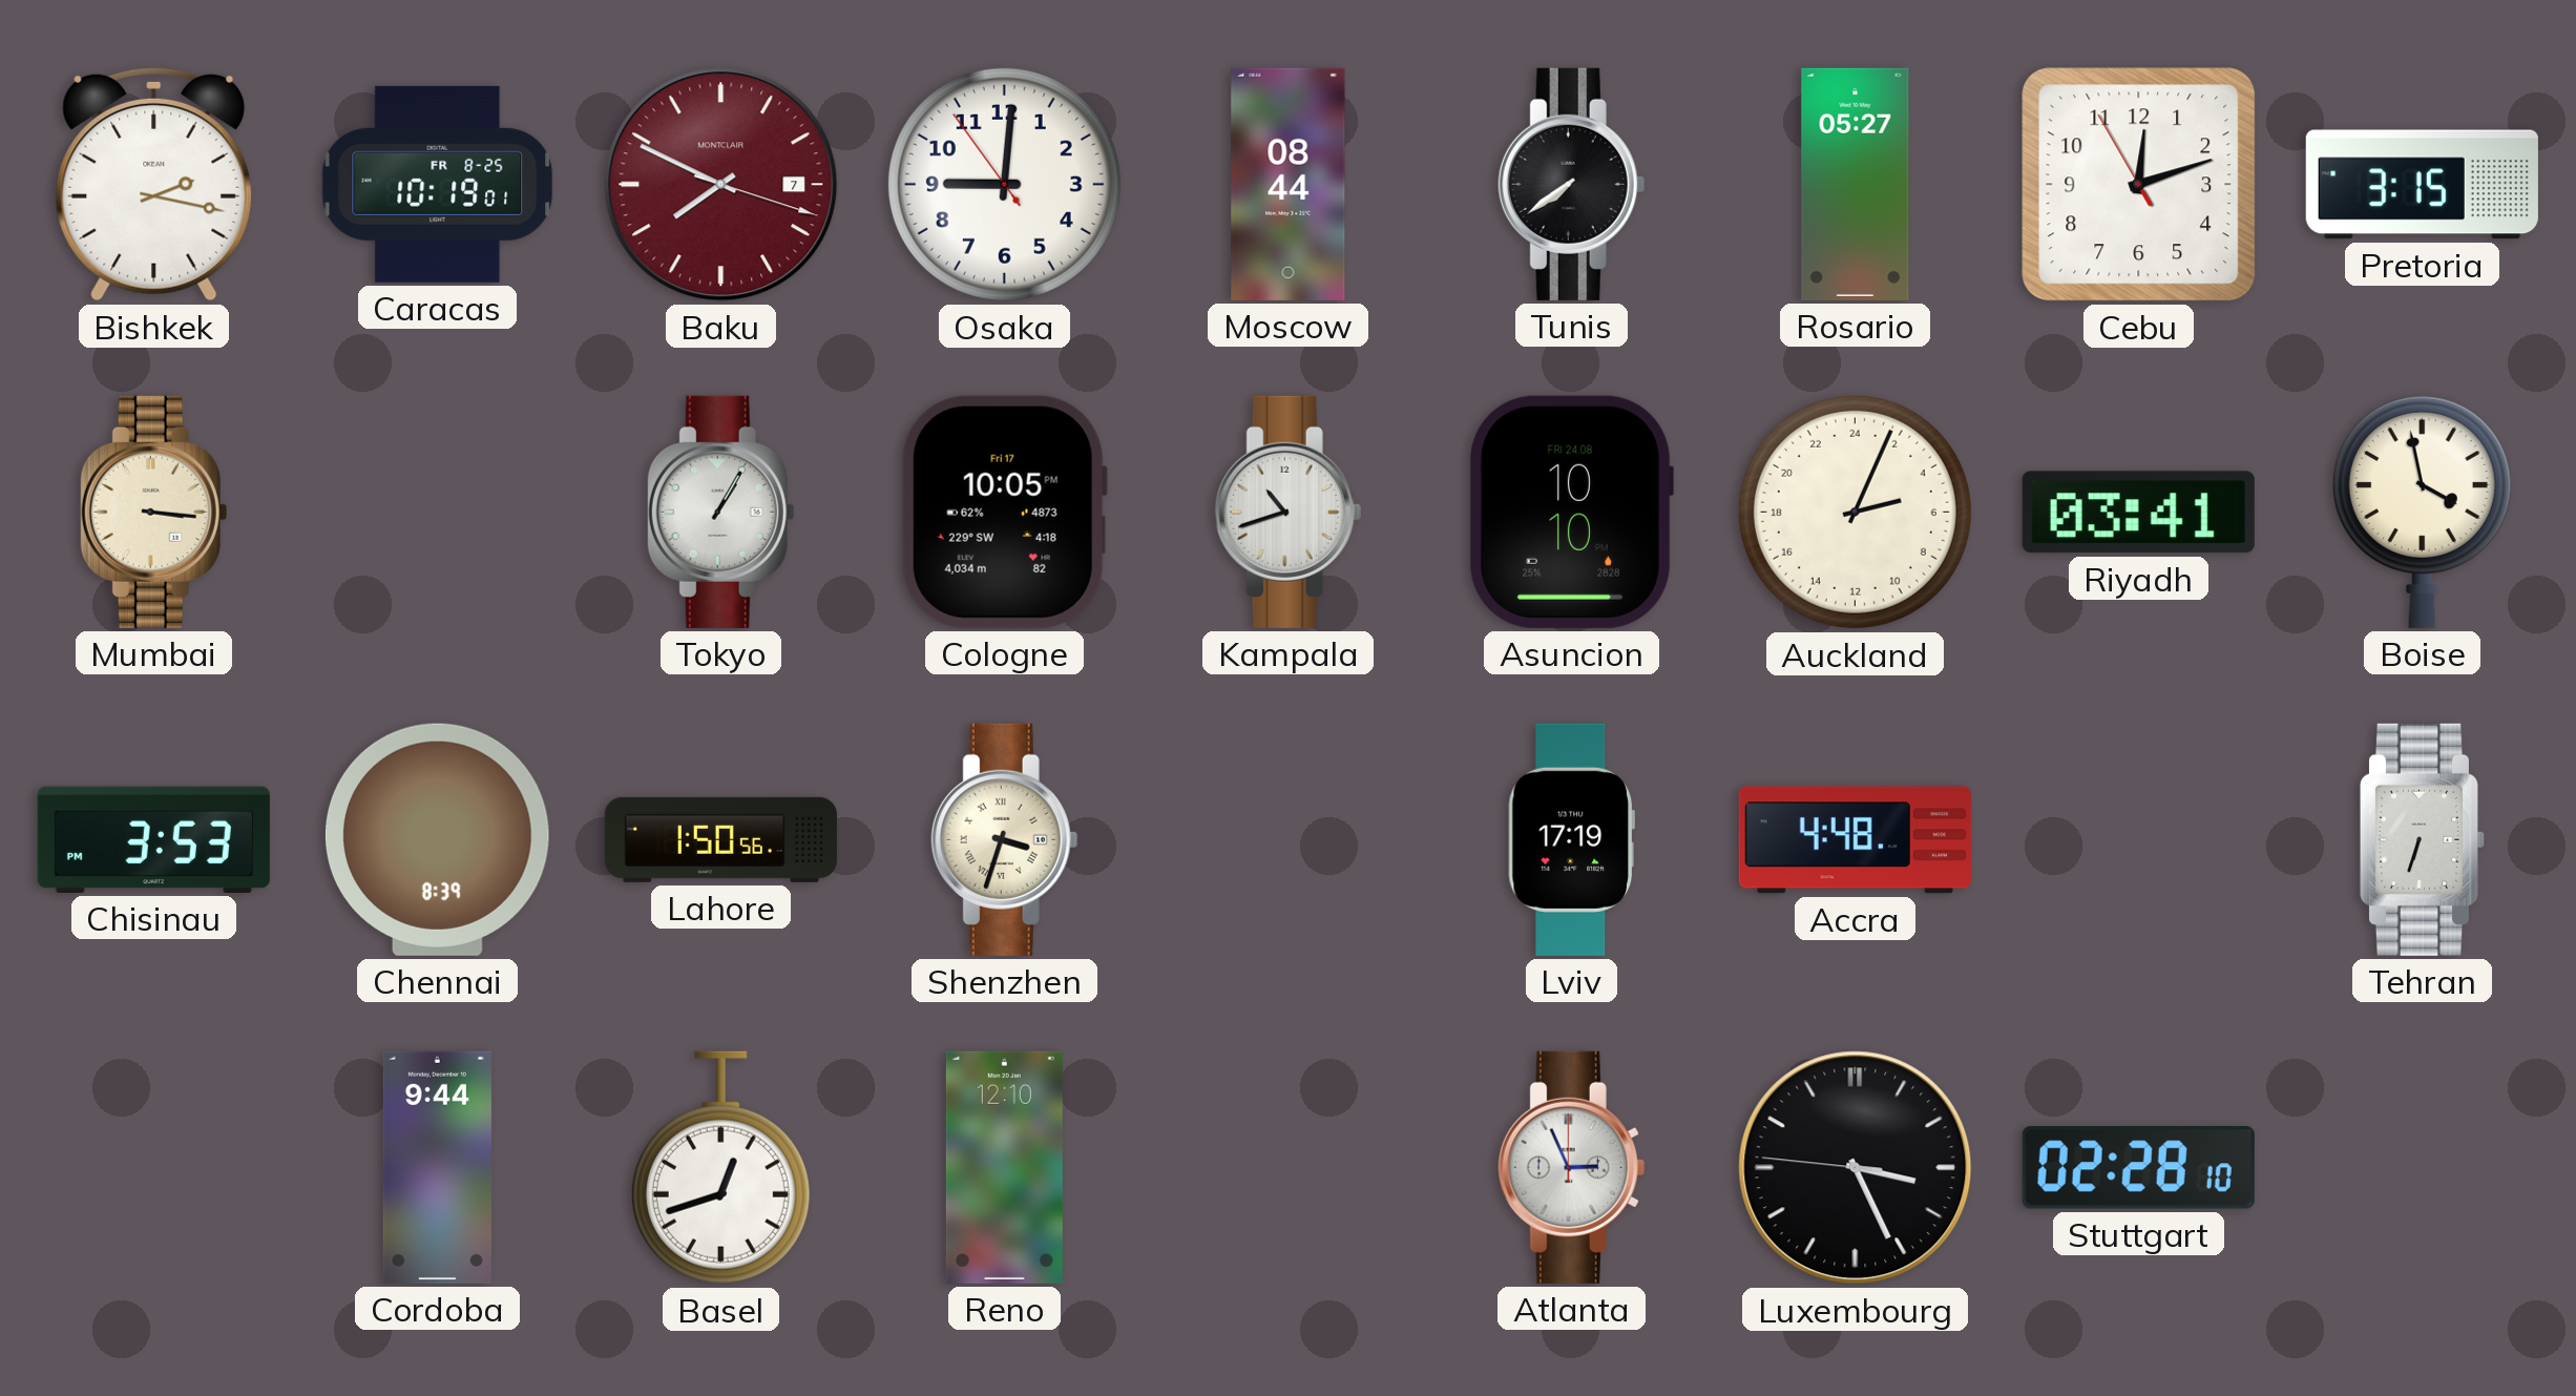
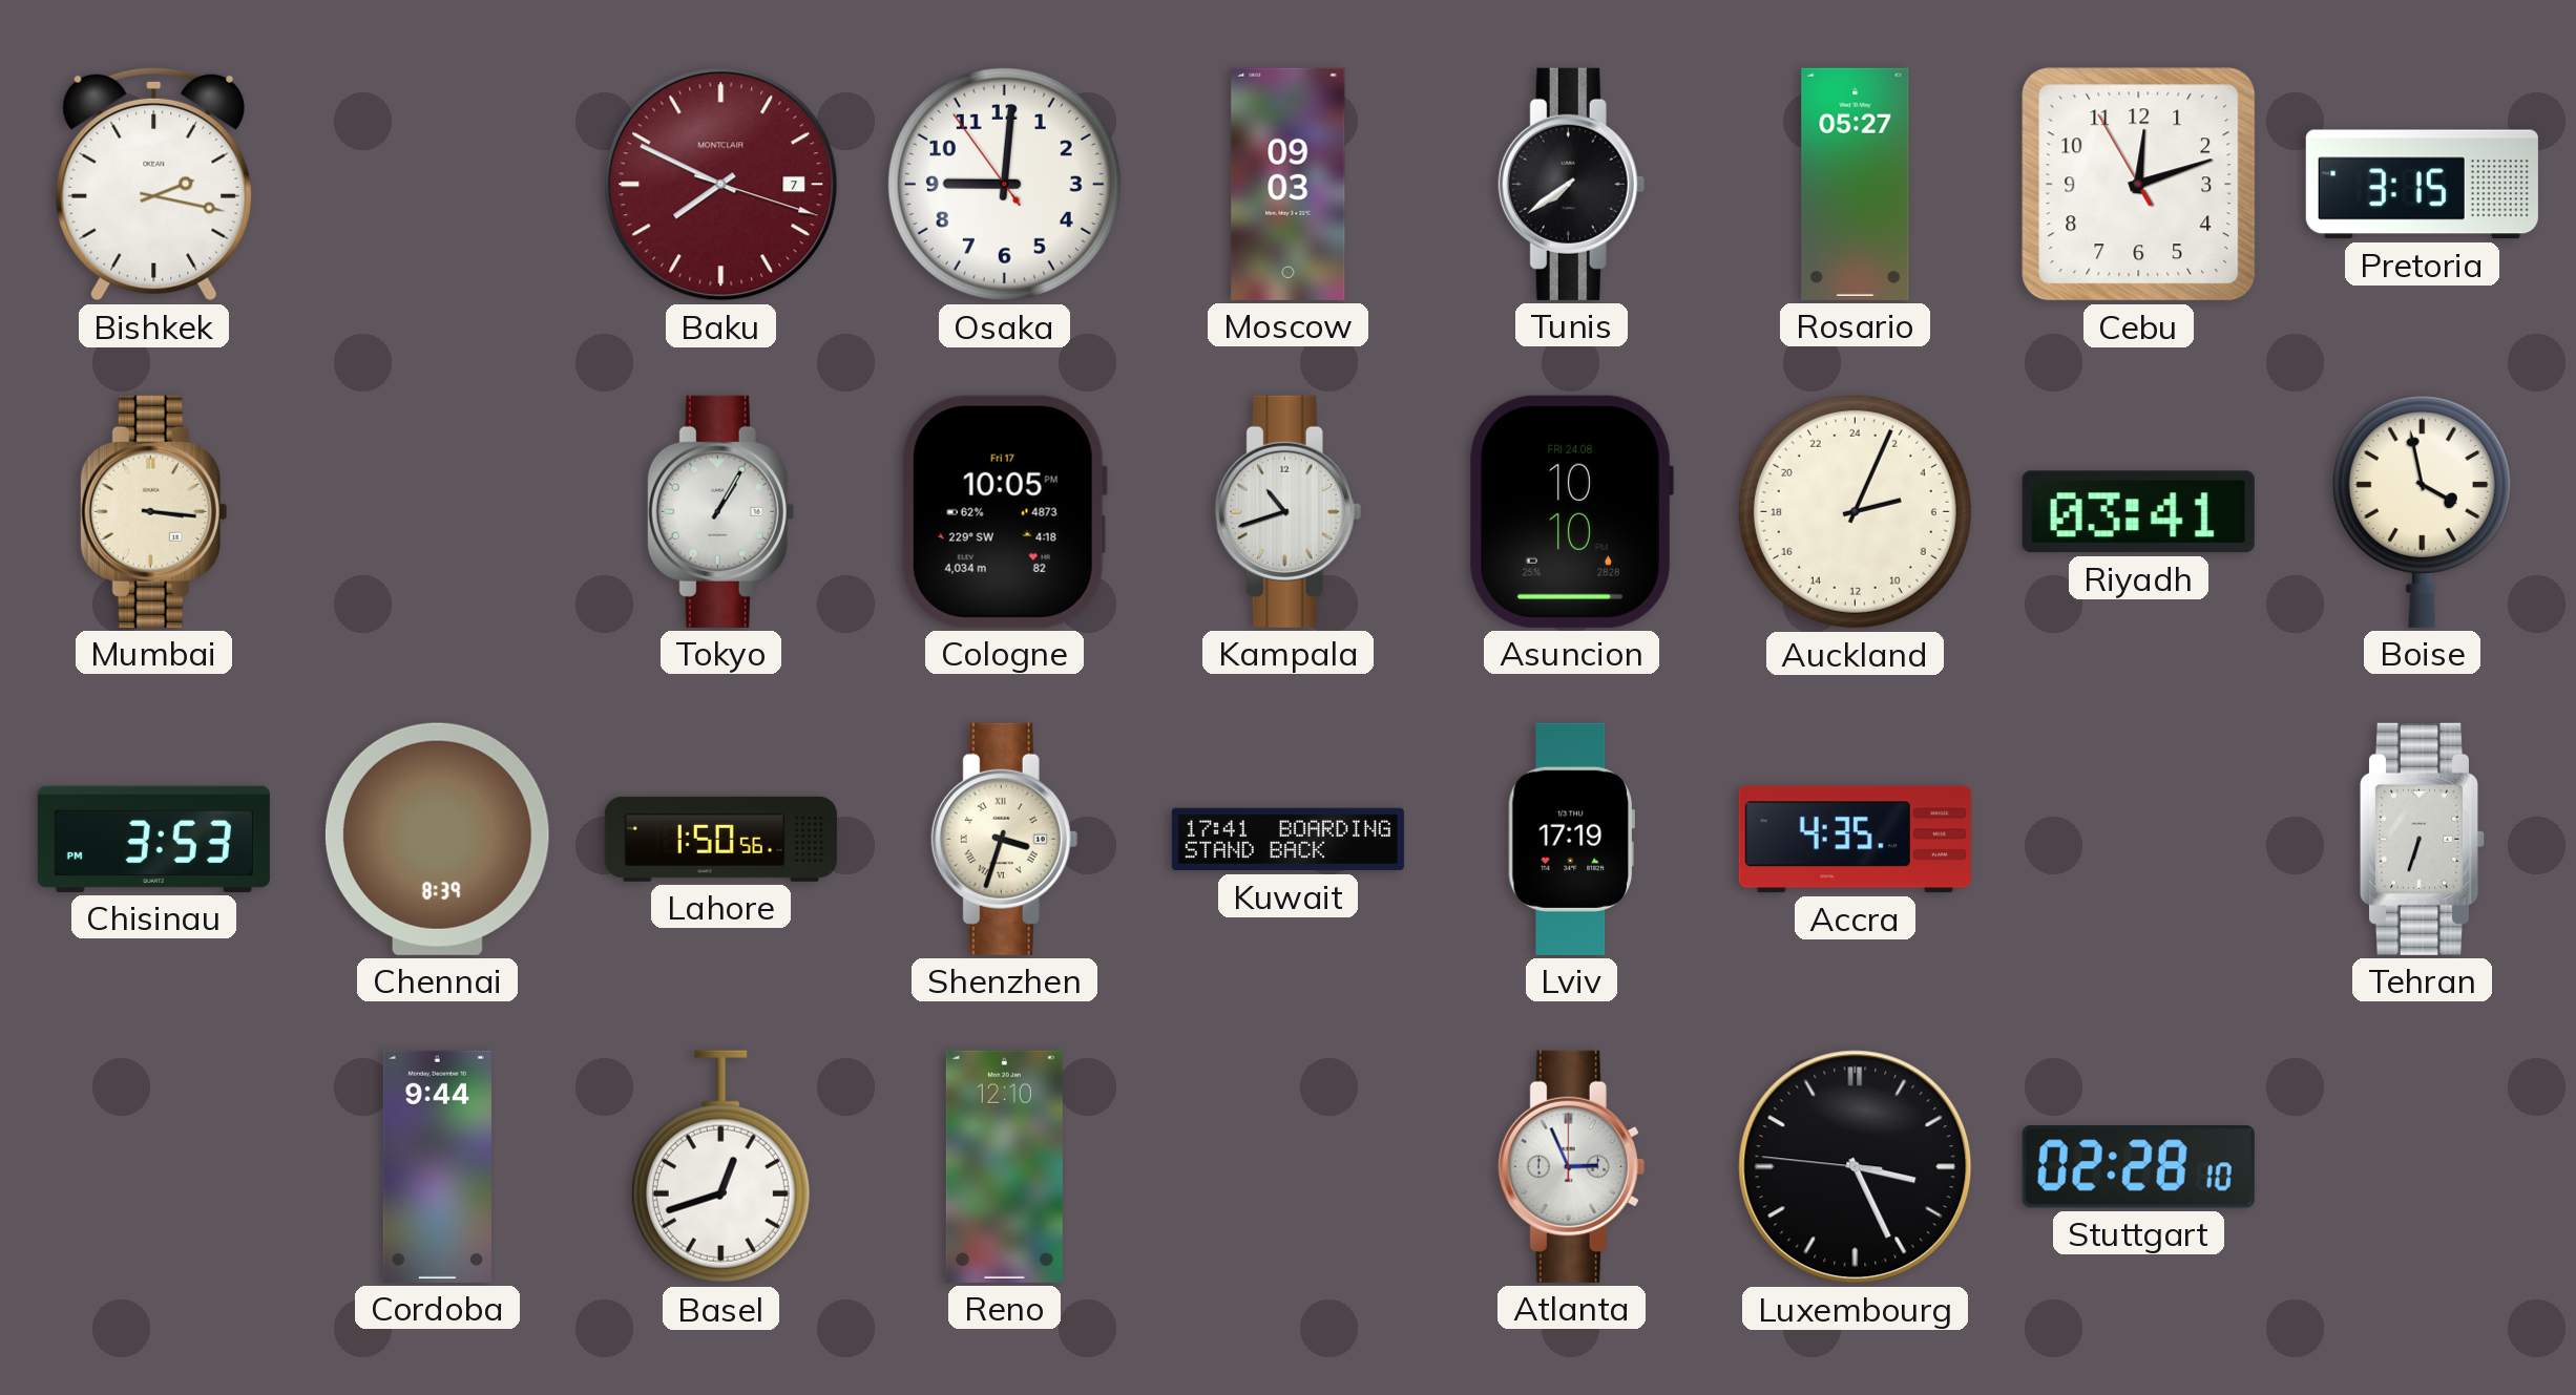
Caracas: 10:19 -> none
Moscow: 08:44 -> 09:03
Kuwait: none -> 17:41
Accra: 4:48 -> 4:35
